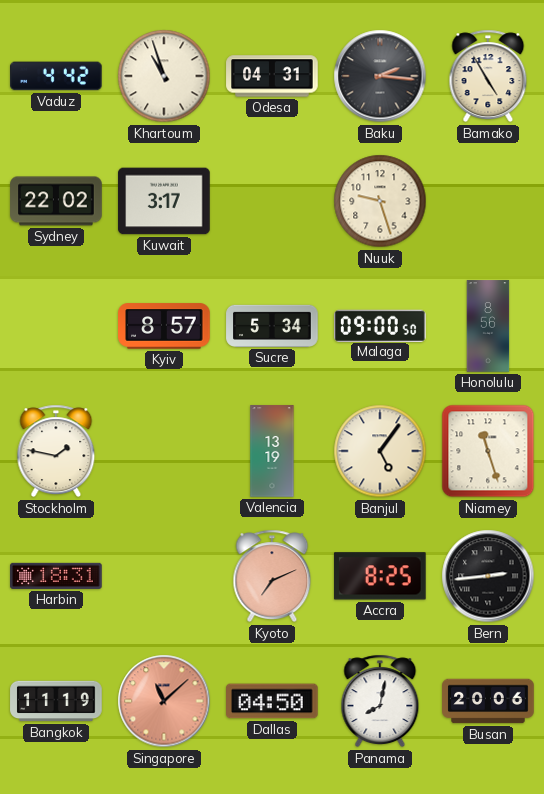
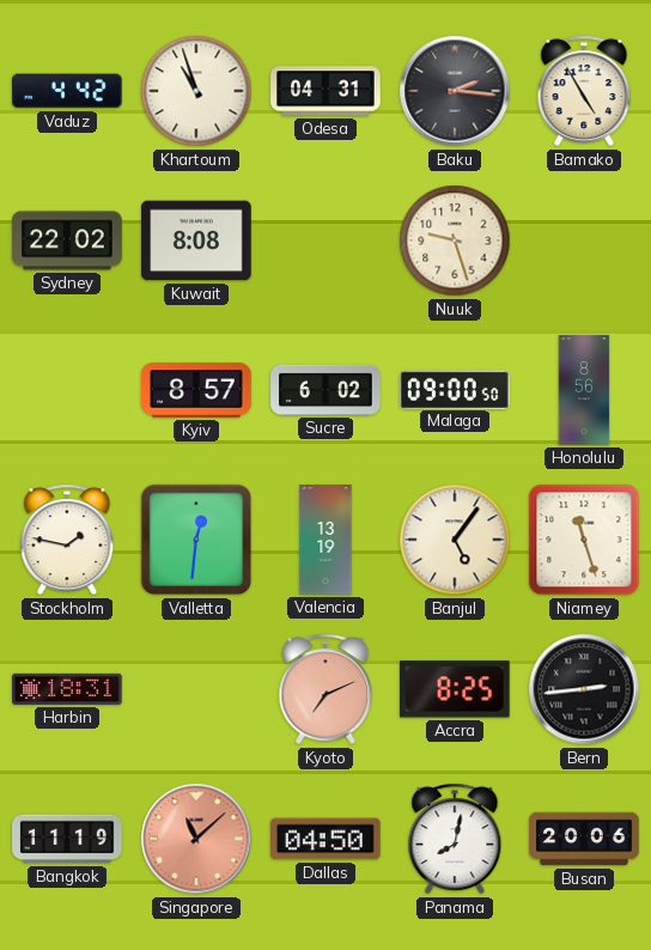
Kuwait: 3:17 -> 8:08
Sucre: 5:34 -> 6:02
Valletta: none -> 12:31
